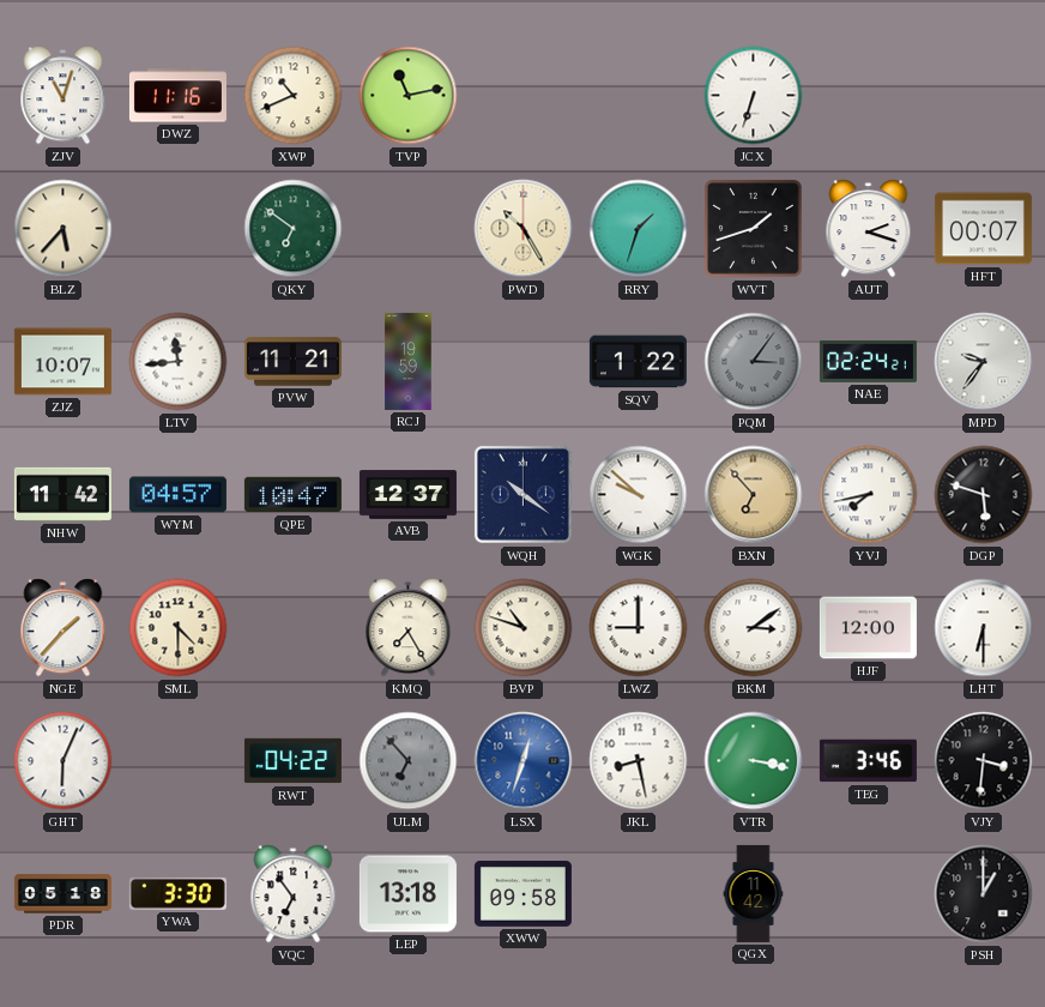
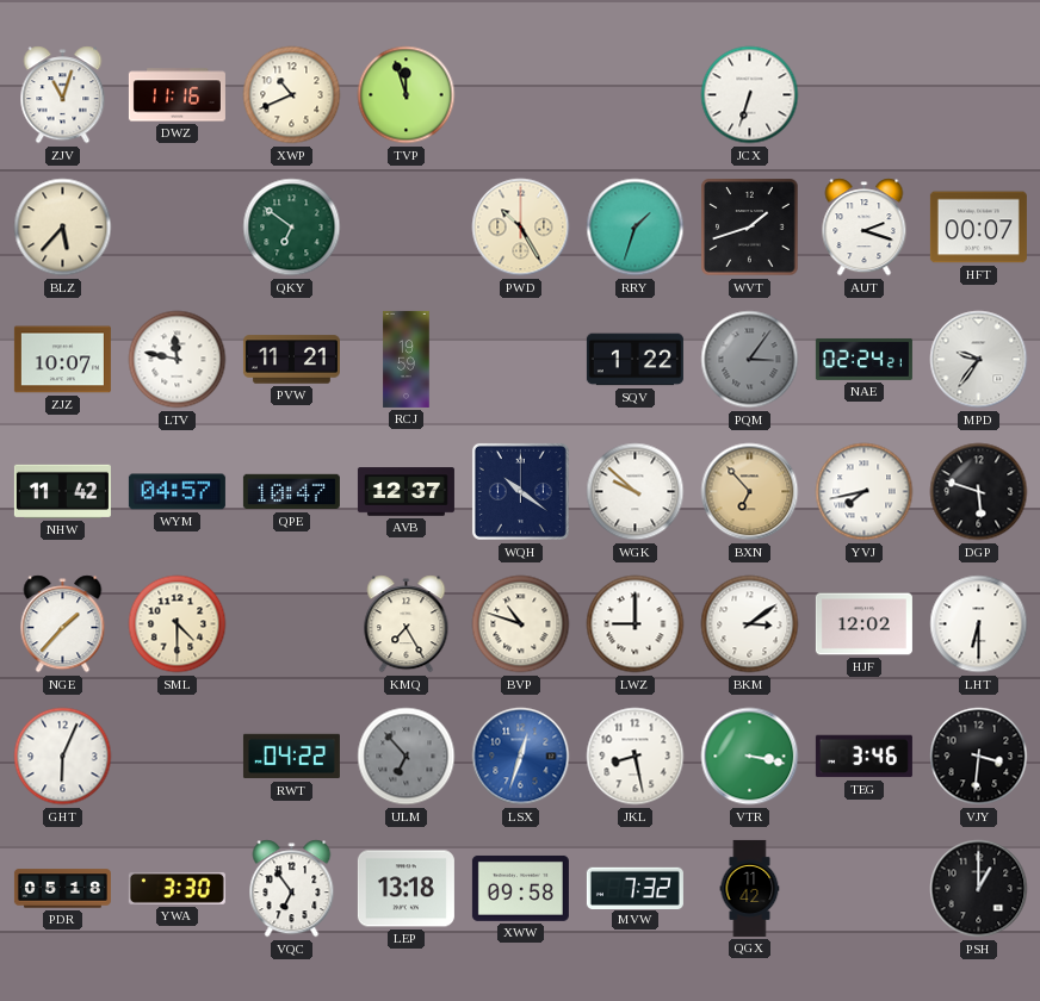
TVP: 11:13 -> 11:57
LTV: 11:44 -> 11:47
HJF: 12:00 -> 12:02
MVW: none -> 7:32
